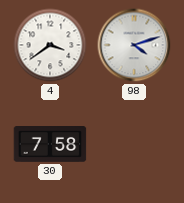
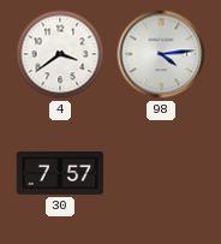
98: 4:12 -> 4:14
30: 7:58 -> 7:57
